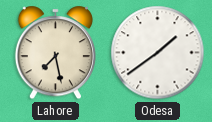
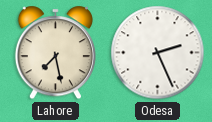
Odesa: 1:39 -> 2:26
